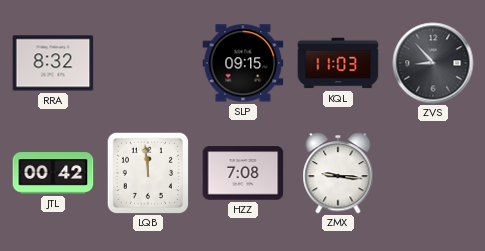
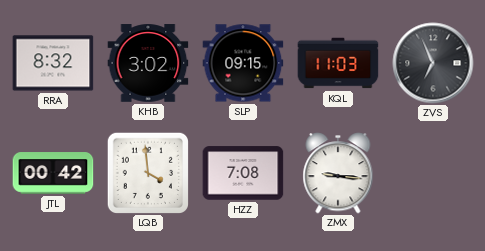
KHB: none -> 3:02
ZVS: 8:53 -> 6:56
LQB: 11:59 -> 3:59
